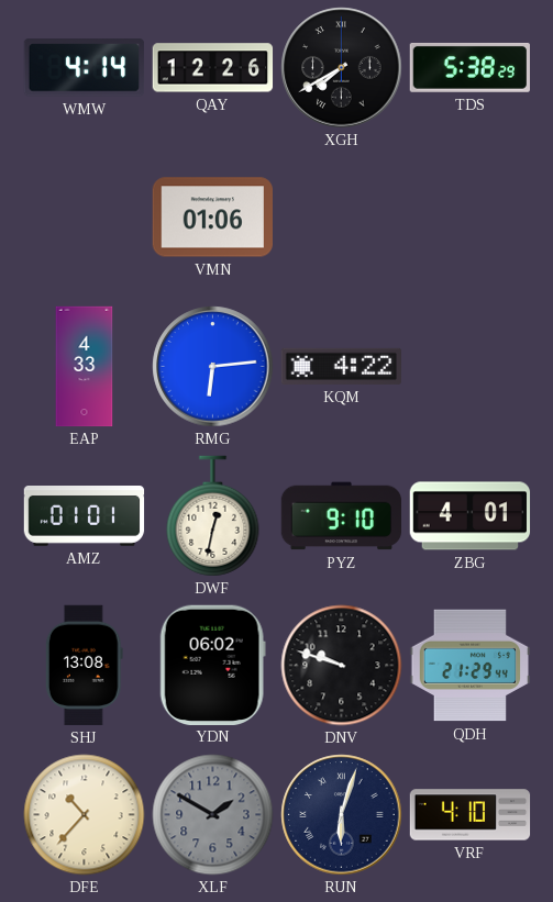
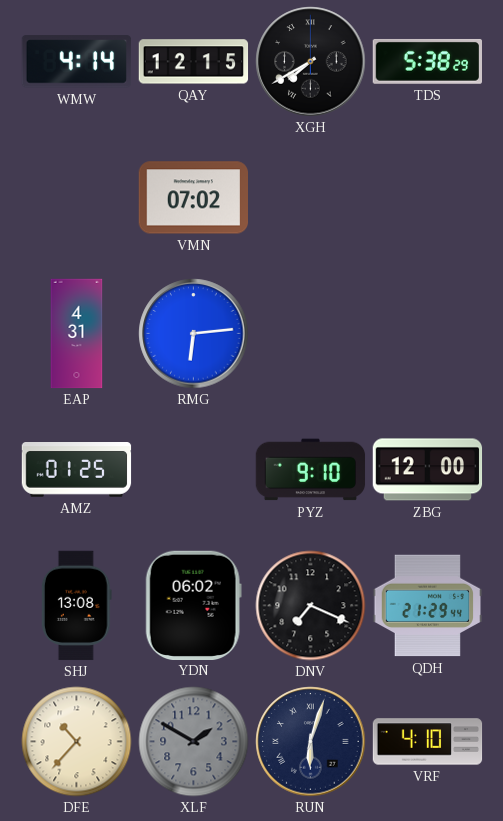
QAY: 12:26 -> 12:15
VMN: 01:06 -> 07:02
EAP: 4:33 -> 4:31
KQM: 4:22 -> none
AMZ: 01:01 -> 01:25
DWF: 12:32 -> none
ZBG: 4:01 -> 12:00
DNV: 9:48 -> 7:19
